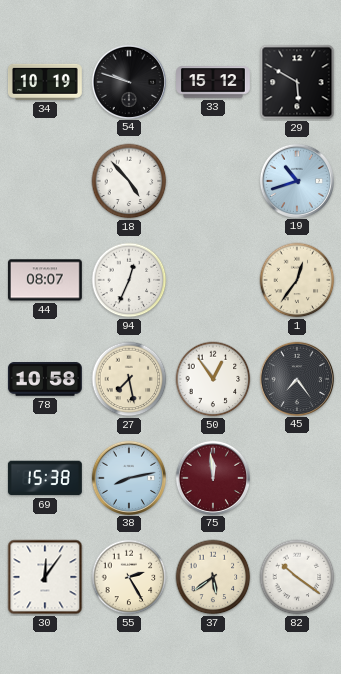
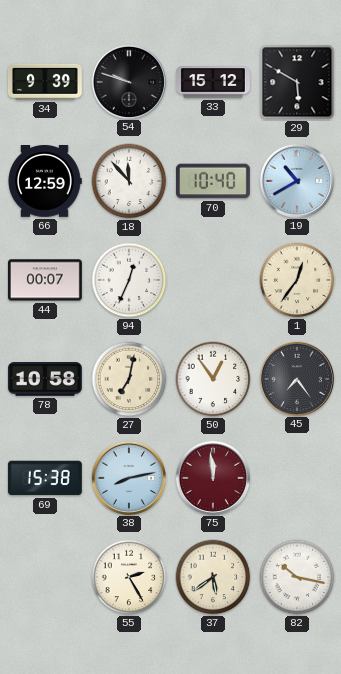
34: 10:19 -> 9:39
66: none -> 12:59
18: 4:53 -> 11:53
70: none -> 10:40
19: 10:42 -> 10:40
44: 08:07 -> 00:07
27: 7:28 -> 7:02
30: 12:06 -> none
82: 10:21 -> 10:17
